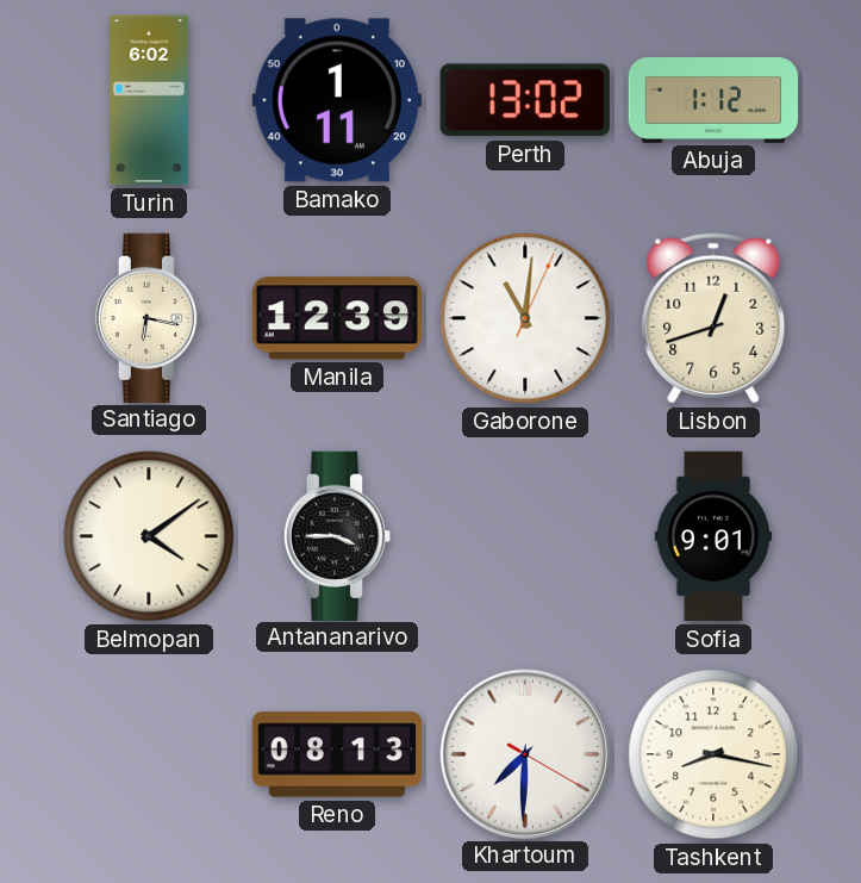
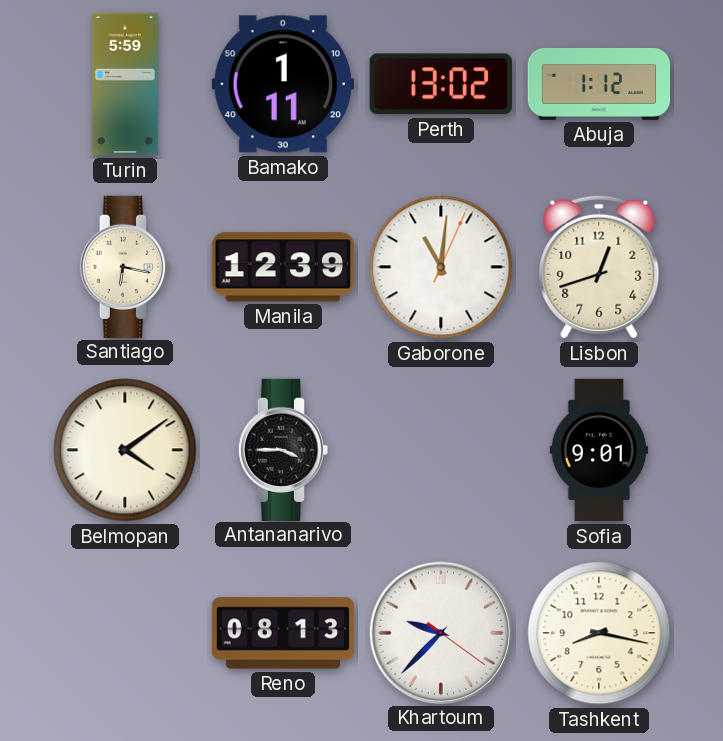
Turin: 6:02 -> 5:59
Khartoum: 7:30 -> 9:37
